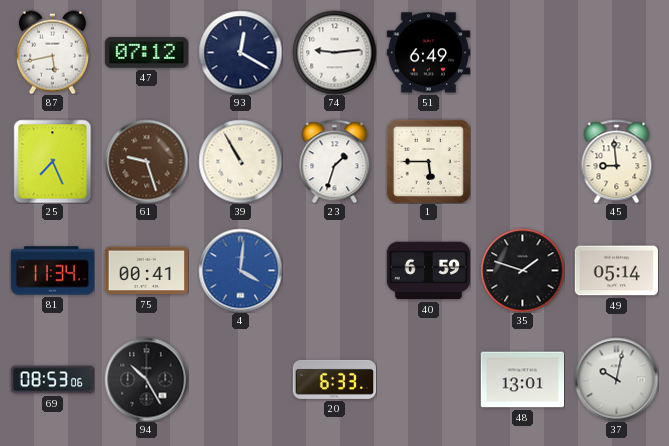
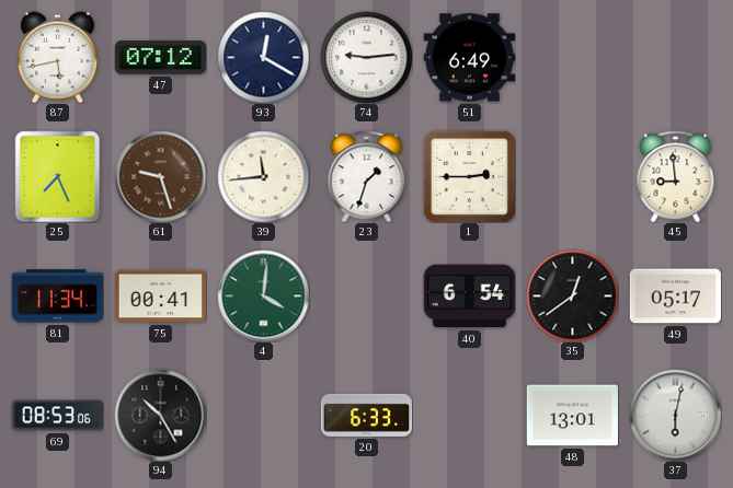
39: 10:55 -> 11:44
1: 5:45 -> 2:45
4 dial: blue -> green
40: 6:59 -> 6:54
35: 1:48 -> 12:39
49: 05:14 -> 05:17
37: 10:02 -> 6:02
